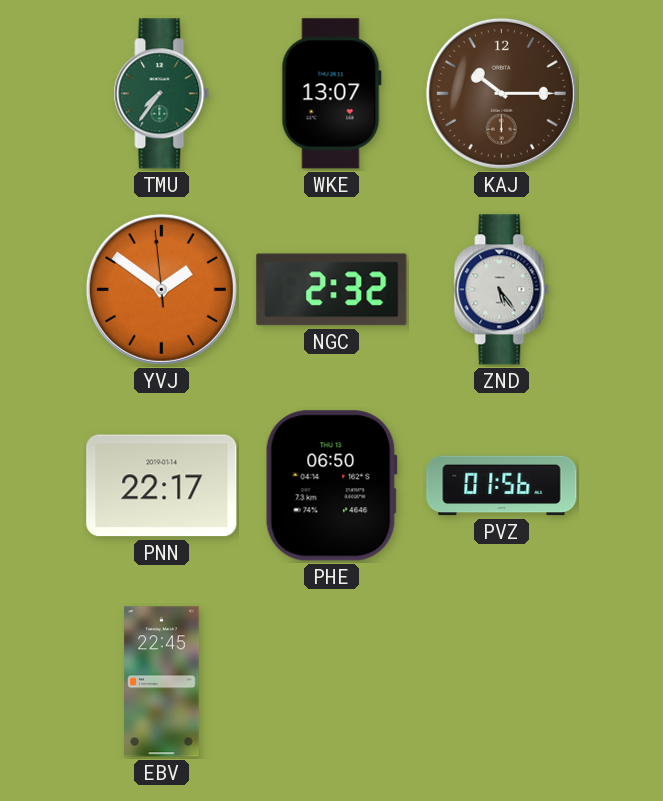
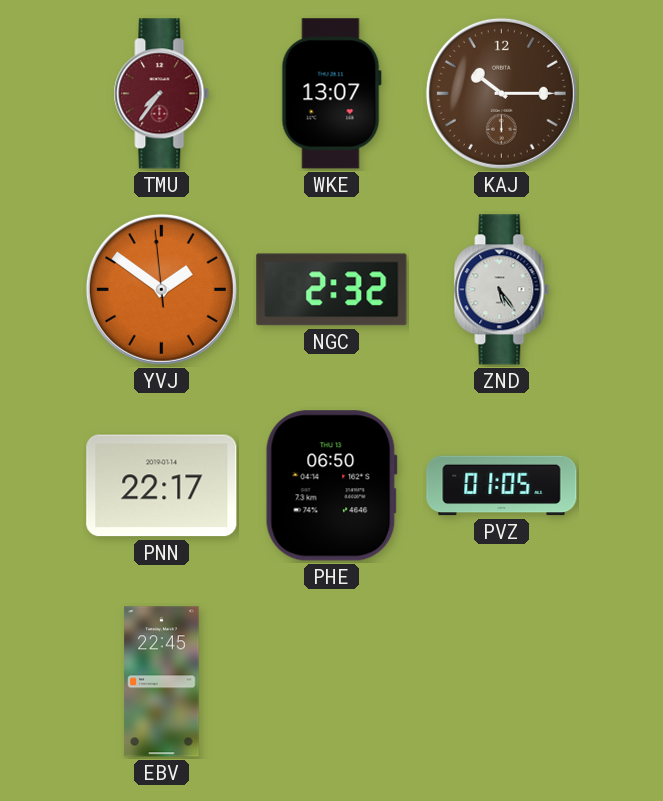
TMU dial: green -> burgundy
PVZ: 01:56 -> 01:05
